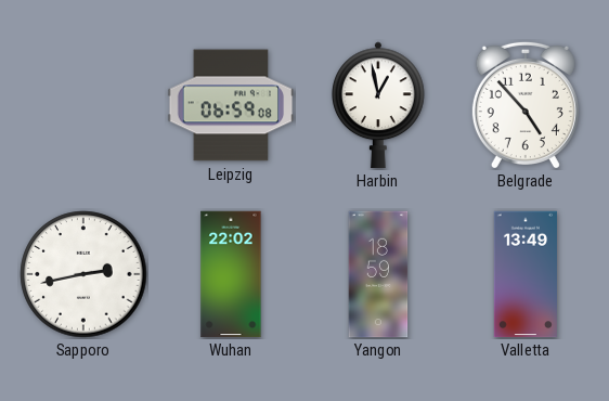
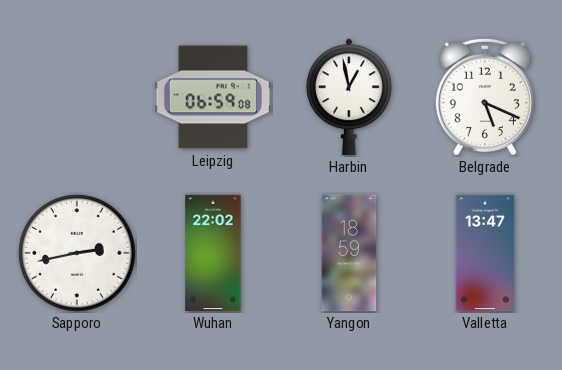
Belgrade: 4:53 -> 5:19
Valletta: 13:49 -> 13:47
